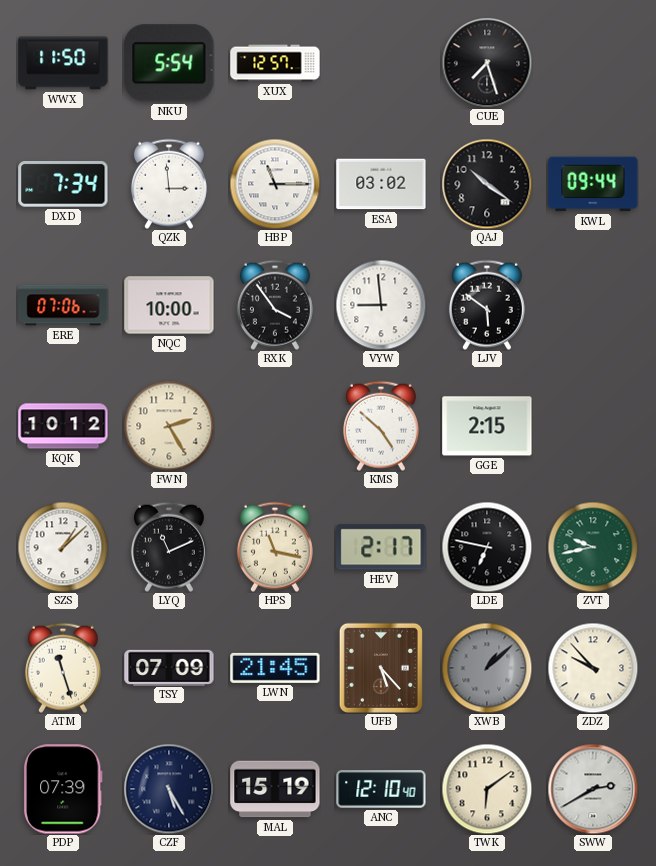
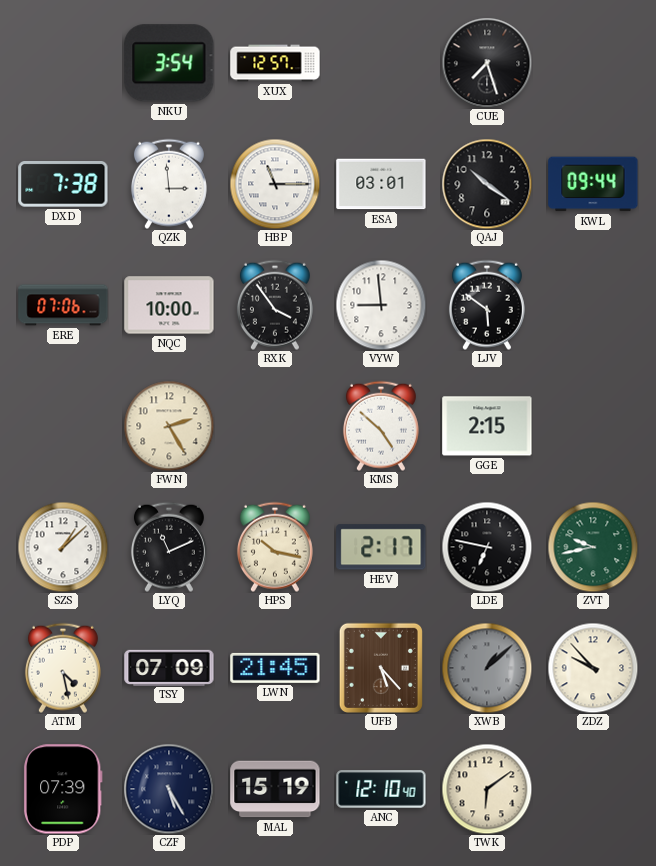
WWX: 11:50 -> none
NKU: 5:54 -> 3:54
DXD: 7:34 -> 7:38
ESA: 03:02 -> 03:01
KQK: 10:12 -> none
HPS: 11:17 -> 10:17
ATM: 11:27 -> 4:28
SWW: 2:40 -> none
